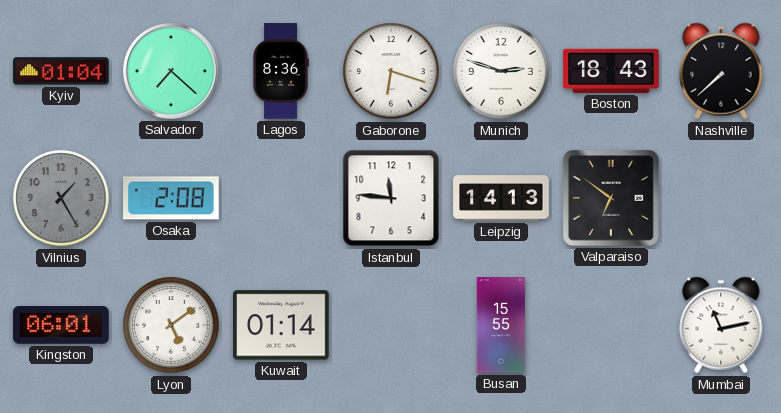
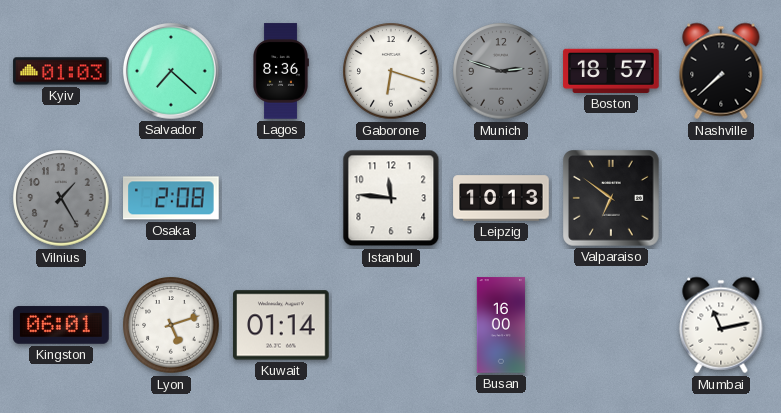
Kyiv: 01:04 -> 01:03
Munich dial: white -> grey
Boston: 18:43 -> 18:57
Leipzig: 14:13 -> 10:13
Lyon: 5:09 -> 5:12
Busan: 15:55 -> 16:00
